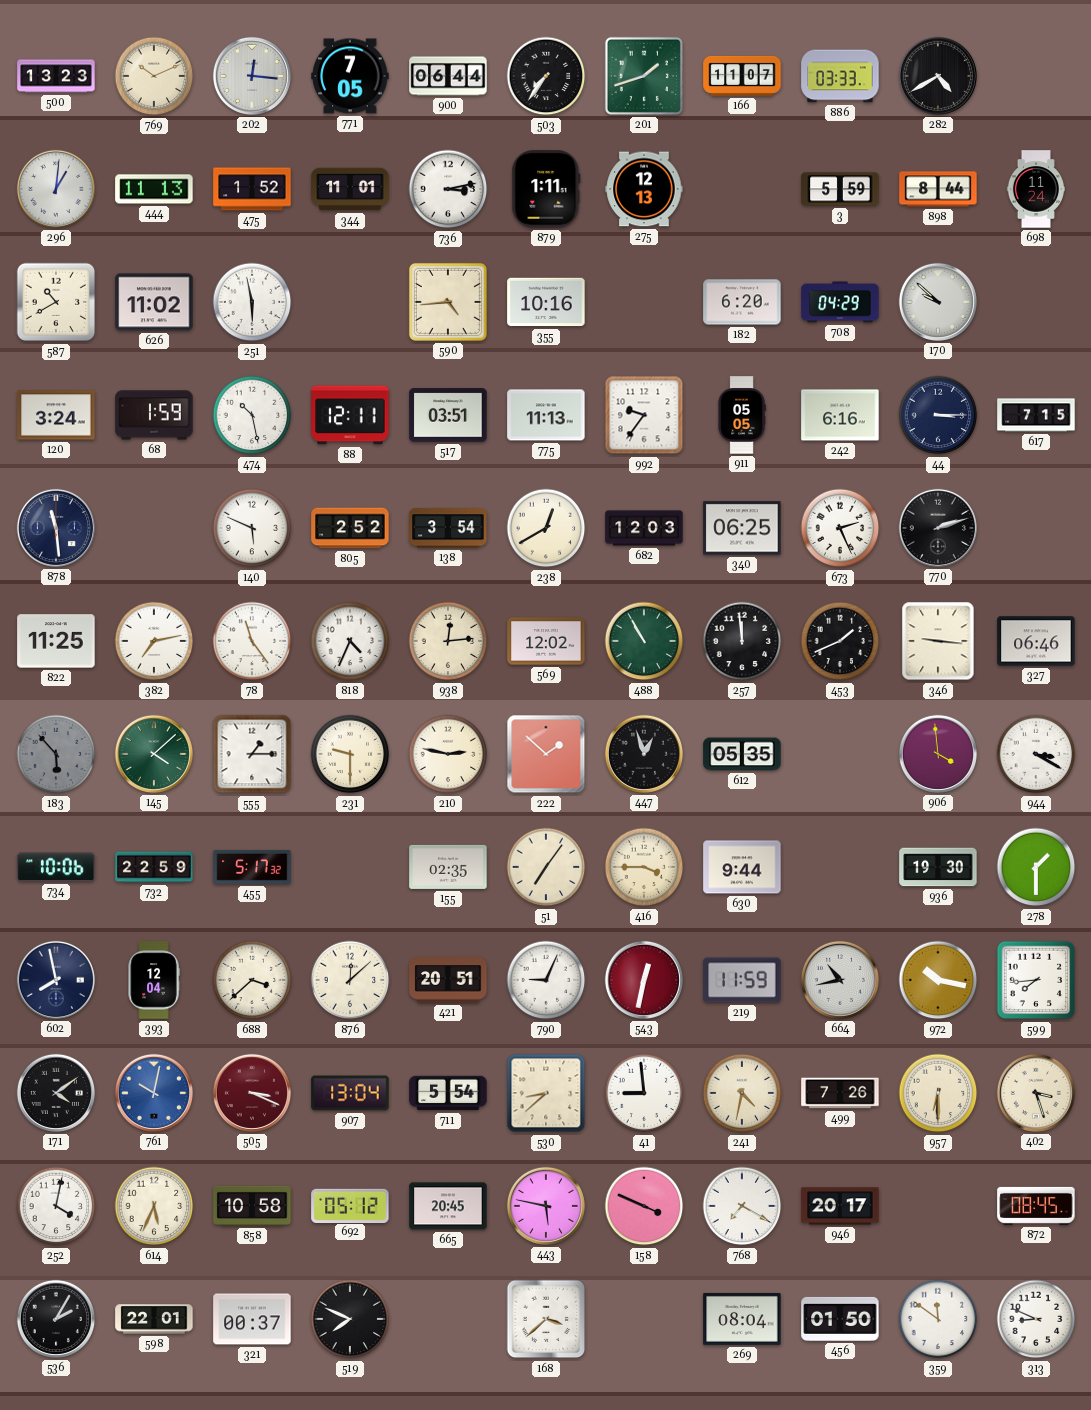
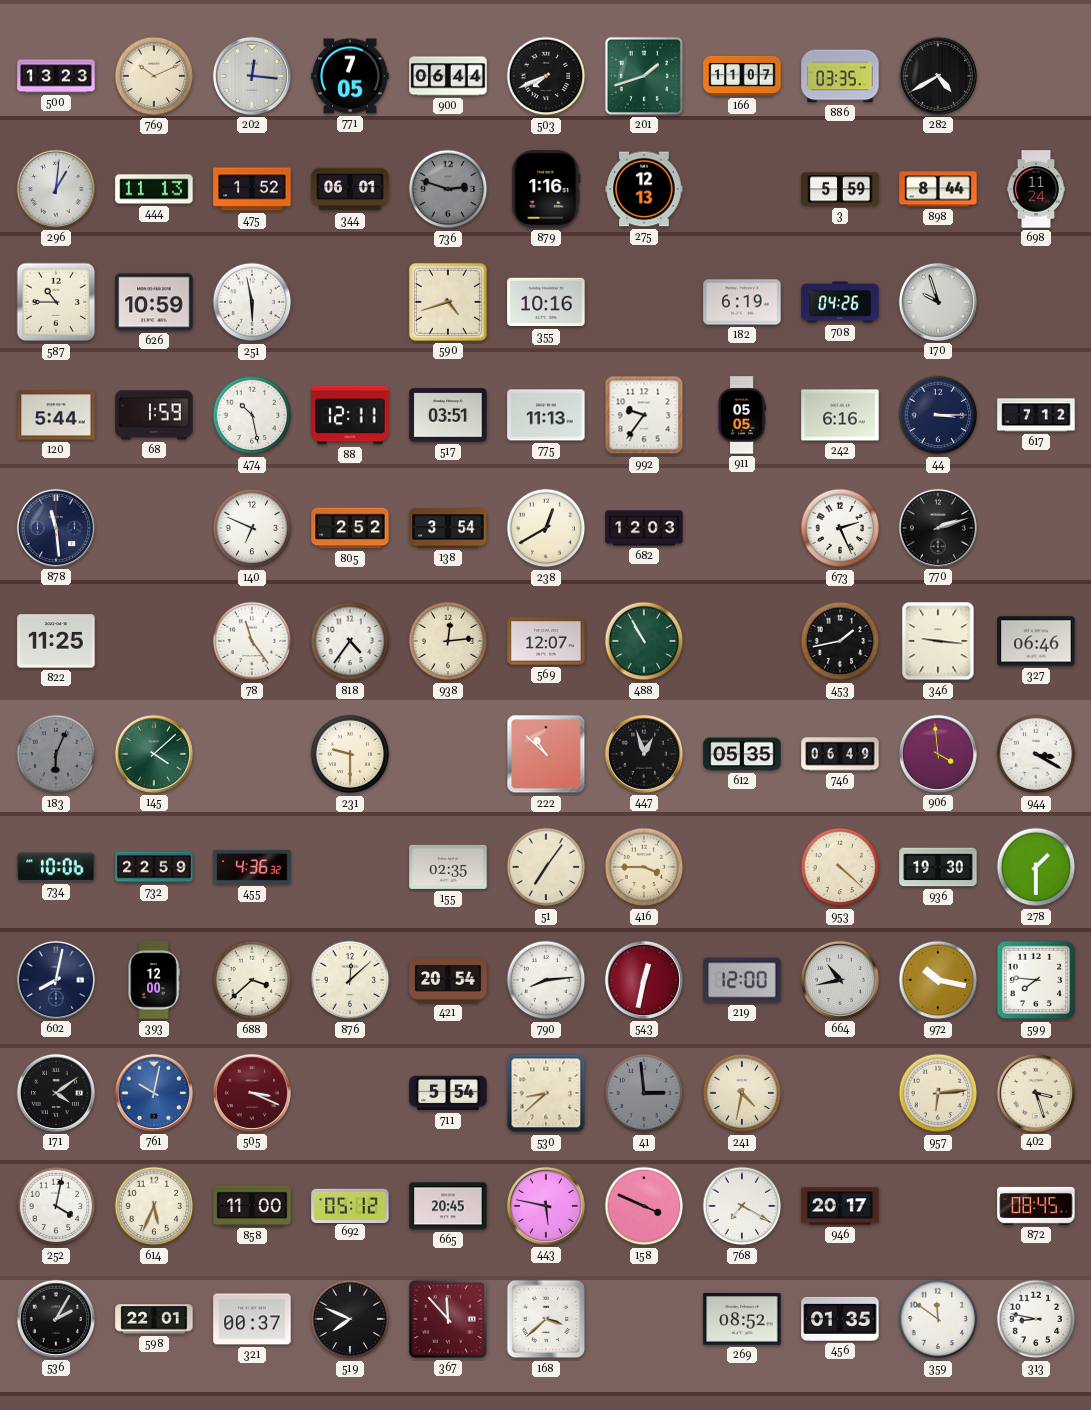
503: 7:36 -> 7:41
886: 03:33 -> 03:35
344: 11:01 -> 06:01
736: 3:13 -> 2:48
736 dial: white -> grey
879: 1:11 -> 1:16
587: 10:40 -> 10:45
626: 11:02 -> 10:59
590: 4:44 -> 4:42
182: 6:20 -> 6:19
708: 04:29 -> 04:26
170: 9:52 -> 9:57
120: 3:24 -> 5:44
617: 7:15 -> 7:12
140: 5:49 -> 6:49
340: 06:25 -> none
382: 7:13 -> none
818: 4:34 -> 4:36
569: 12:02 -> 12:07
257: 11:59 -> none
453: 1:41 -> 1:43
183: 5:53 -> 6:04
555: 1:15 -> none
210: 2:47 -> none
222: 1:52 -> 10:52
746: none -> 06:49
455: 5:17 -> 4:36
630: 9:44 -> none
953: none -> 4:22
602: 7:58 -> 8:02
393: 12:04 -> 12:00
421: 20:51 -> 20:54
790: 9:04 -> 8:14
219: 11:59 -> 12:00
599: 7:44 -> 7:46
907: 13:04 -> none
41: 8:59 -> 2:59
41 dial: white -> grey
499: 7:26 -> none
957: 6:30 -> 6:14
858: 10:58 -> 11:00
367: none -> 11:53
269: 08:04 -> 08:52
456: 01:50 -> 01:35
313: 8:49 -> 8:47
